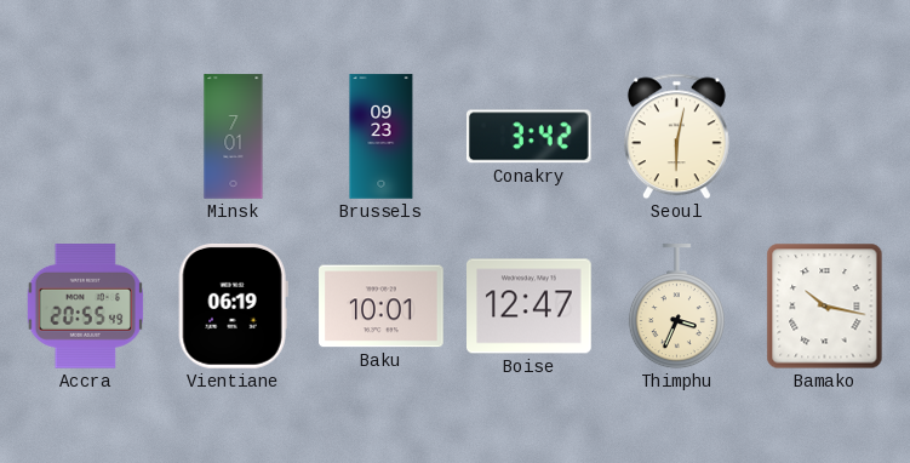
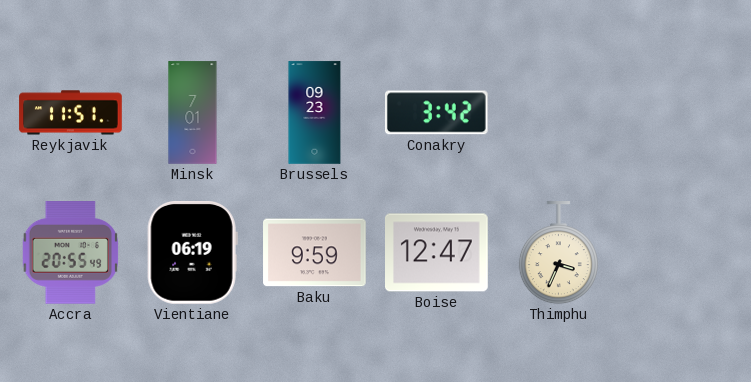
Reykjavik: none -> 11:51
Seoul: 6:02 -> none
Baku: 10:01 -> 9:59
Bamako: 10:17 -> none
